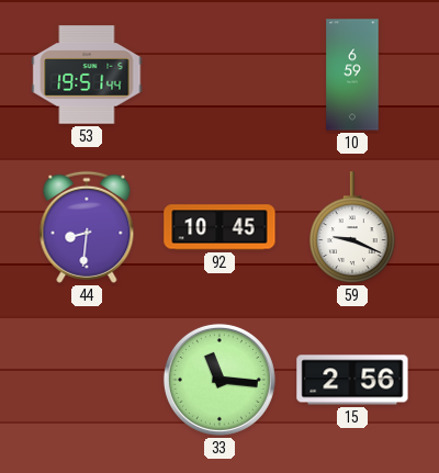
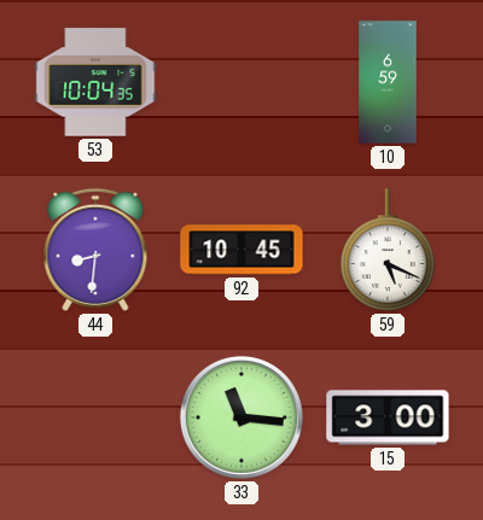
53: 19:51 -> 10:04
59: 9:19 -> 5:19
15: 2:56 -> 3:00
